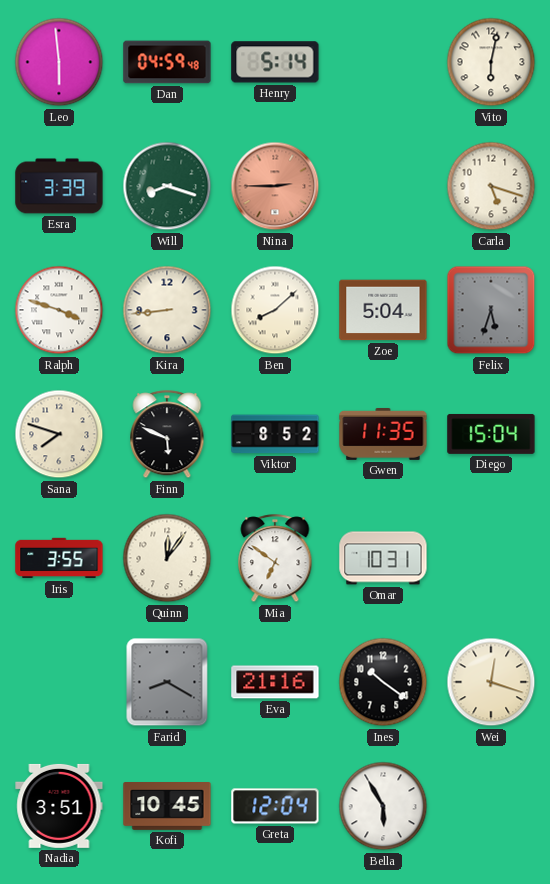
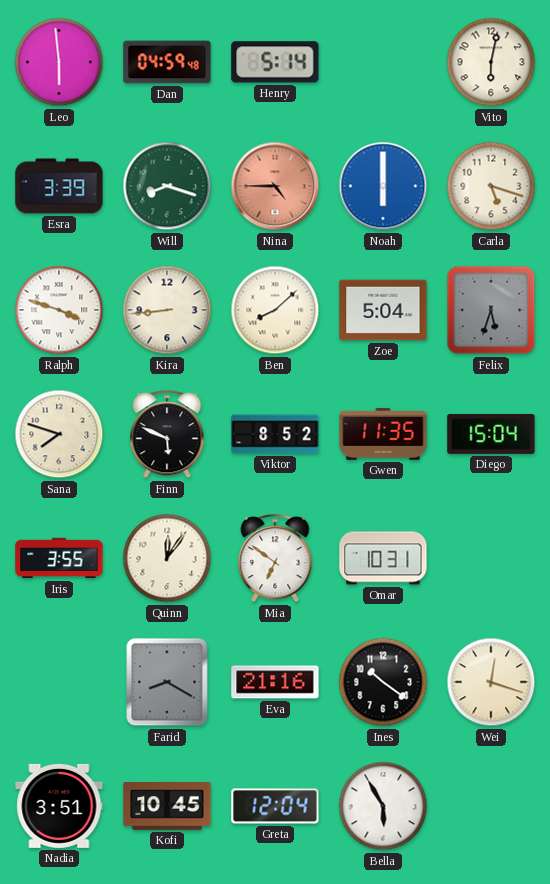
Nina: 2:45 -> 4:45
Noah: none -> 6:00
